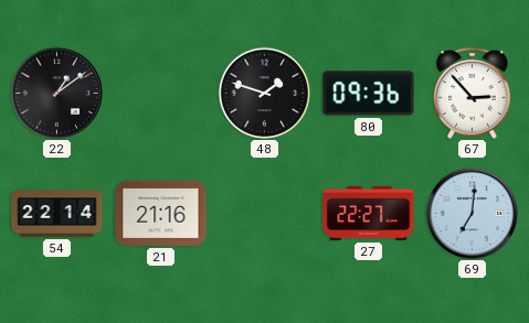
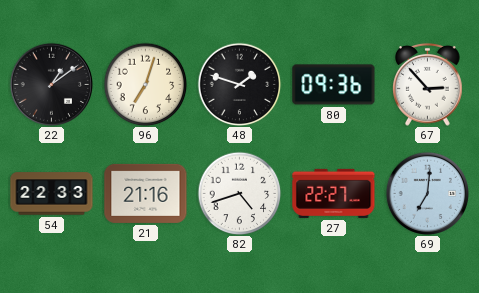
96: none -> 7:03
54: 22:14 -> 22:33
82: none -> 4:42
